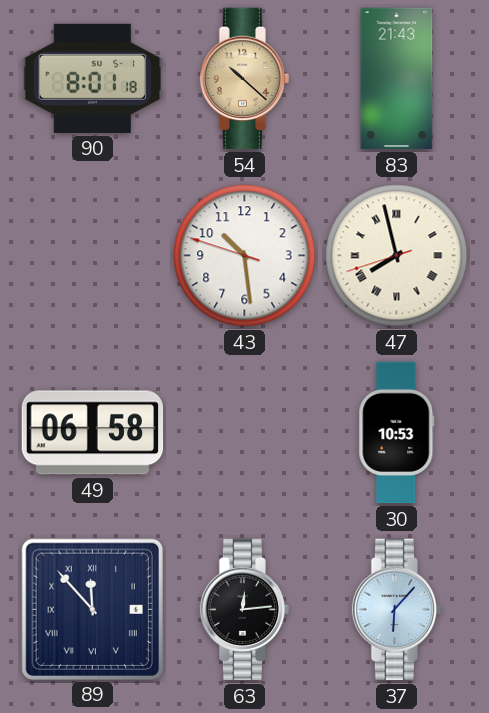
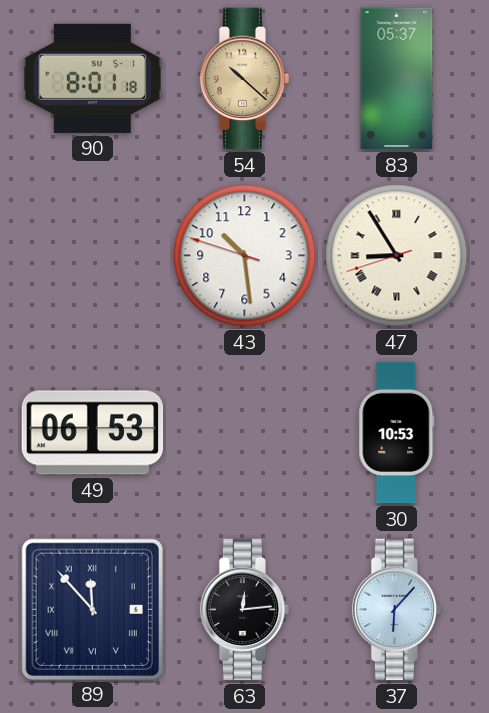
83: 21:43 -> 05:37
47: 7:57 -> 8:54
49: 06:58 -> 06:53
